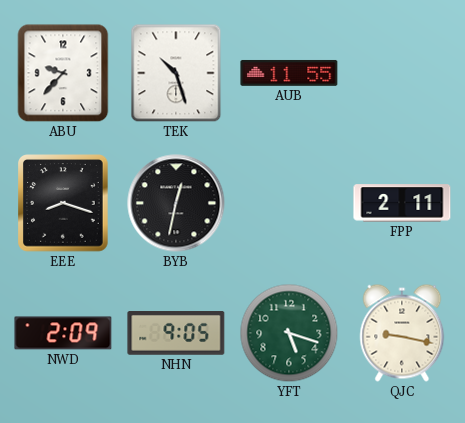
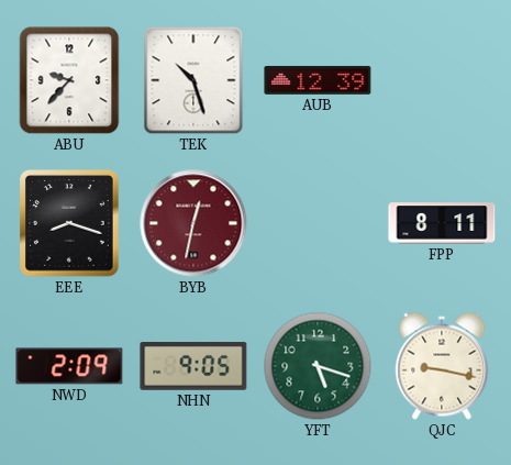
AUB: 11:55 -> 12:39
BYB dial: black -> burgundy
FPP: 2:11 -> 8:11
